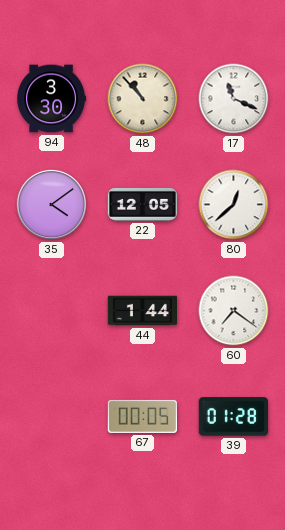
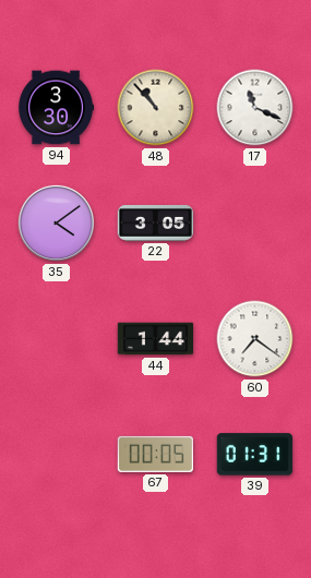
22: 12:05 -> 3:05
80: 12:38 -> none
39: 01:28 -> 01:31
